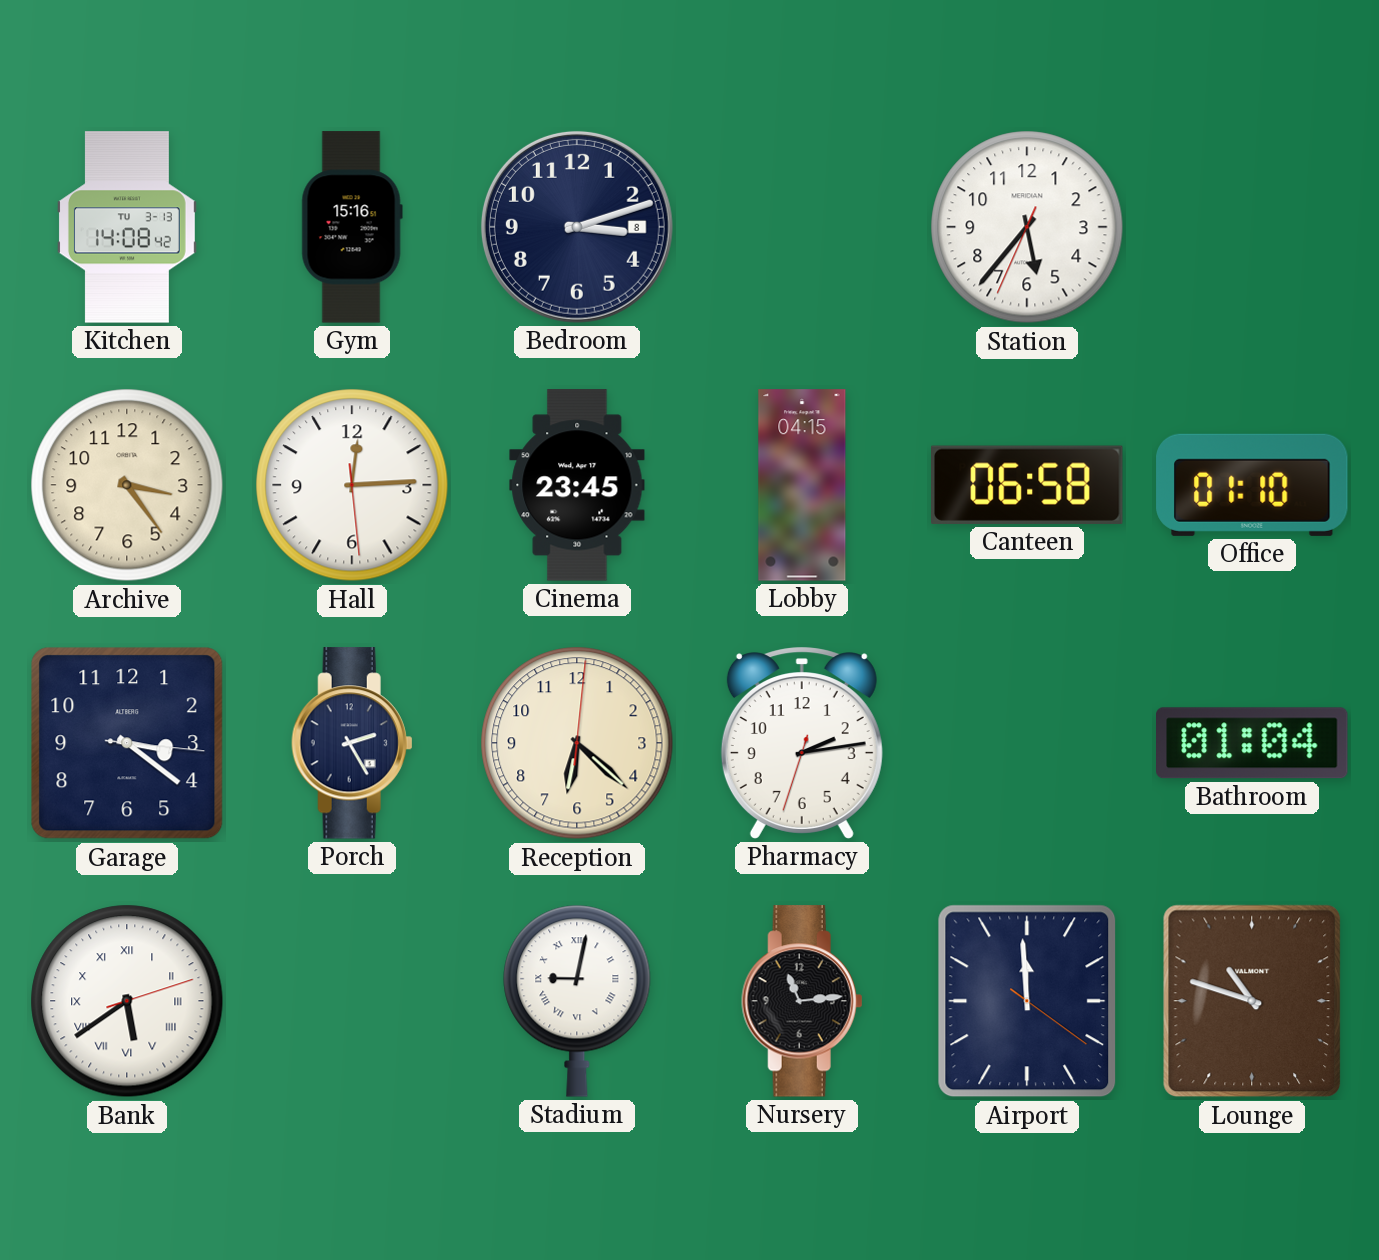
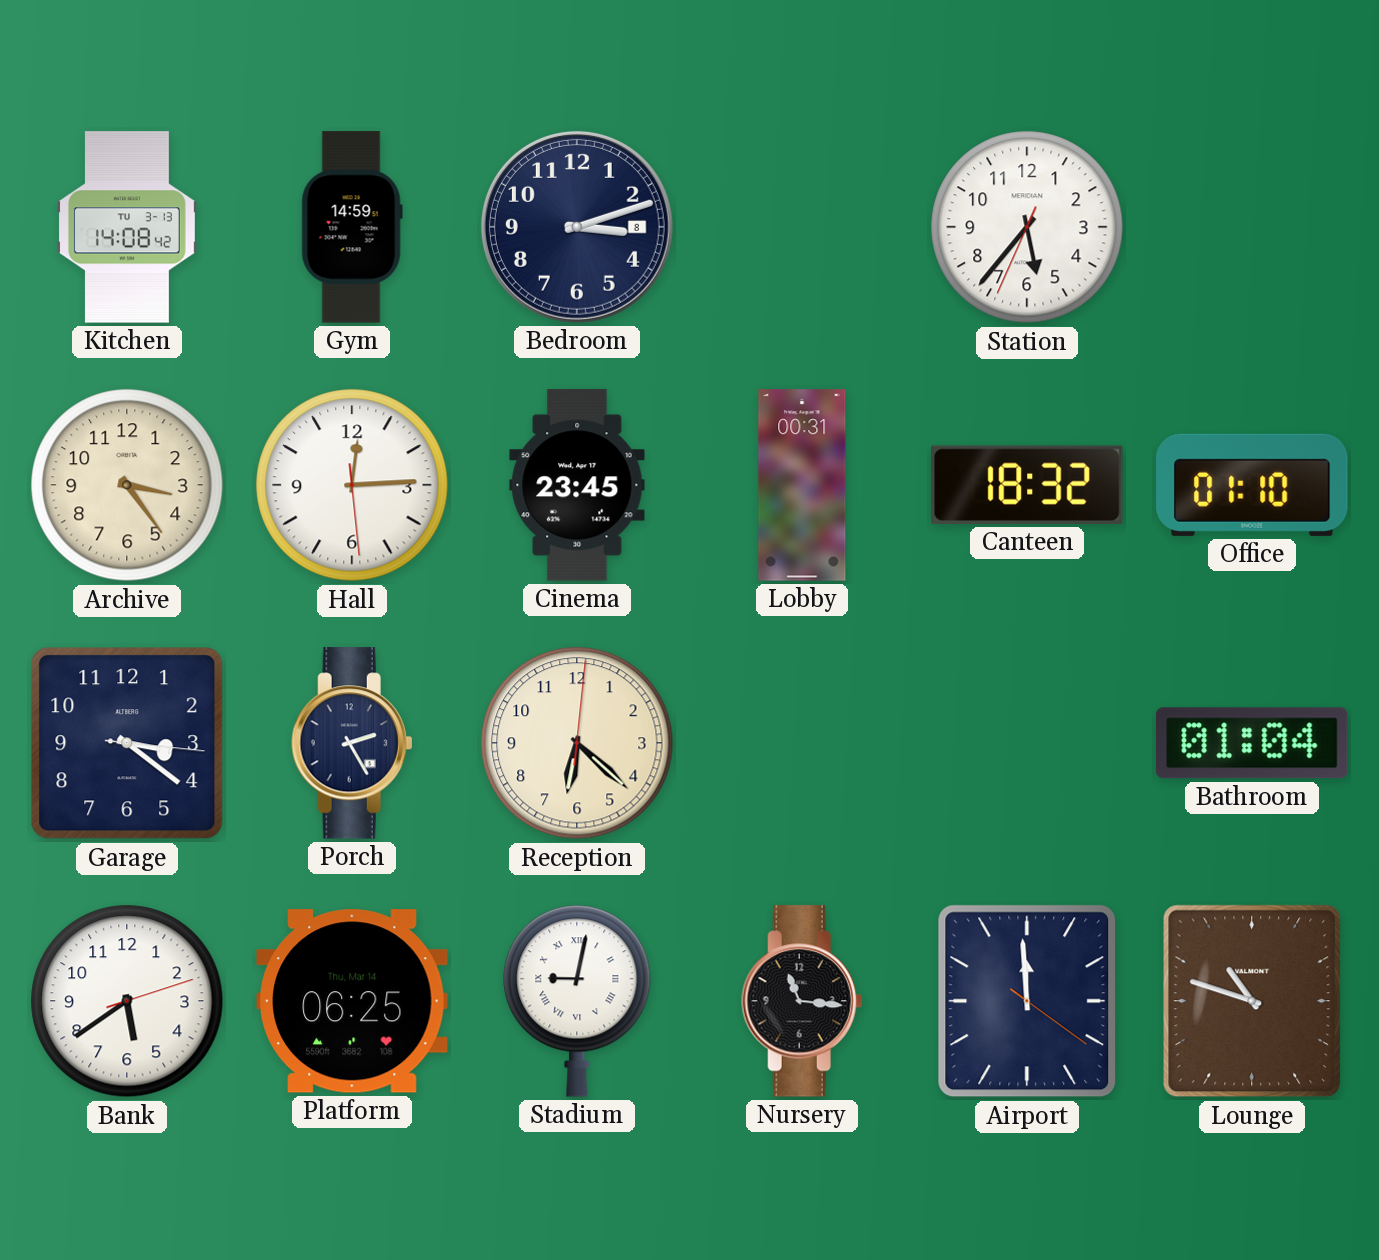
Gym: 15:16 -> 14:59
Lobby: 04:15 -> 00:31
Canteen: 06:58 -> 18:32
Pharmacy: 2:13 -> none
Bank numerals: Roman -> Arabic
Platform: none -> 06:25
Nursery: 11:14 -> 11:16
